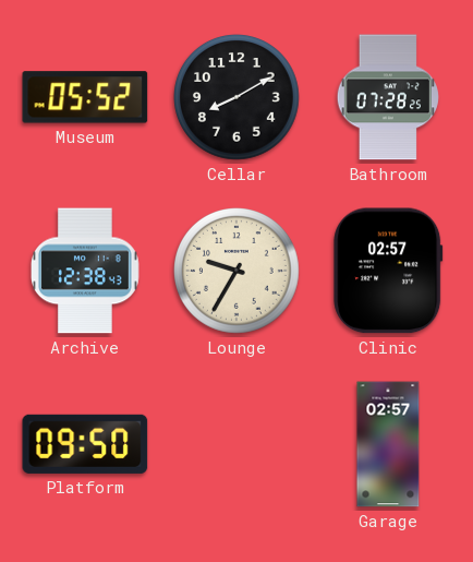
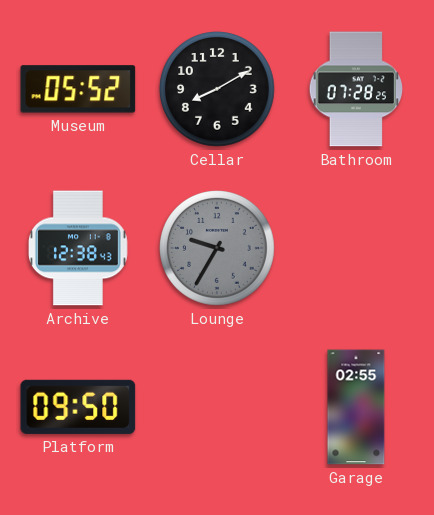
Lounge dial: cream -> grey
Clinic: 02:57 -> none
Garage: 02:57 -> 02:55
